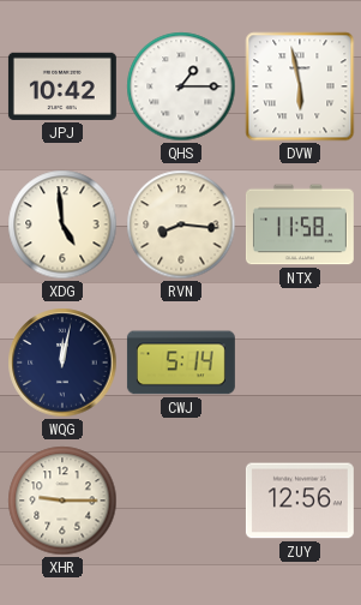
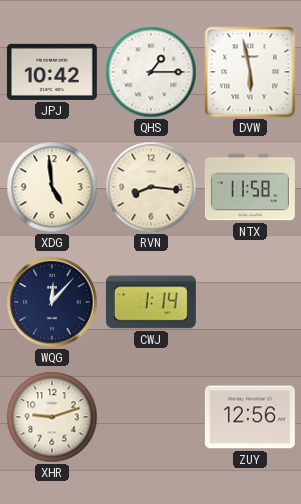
WQG: 12:02 -> 12:07
CWJ: 5:14 -> 1:14
XHR: 9:15 -> 9:12
